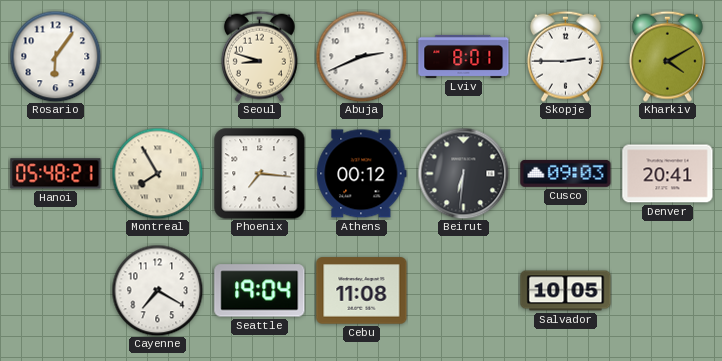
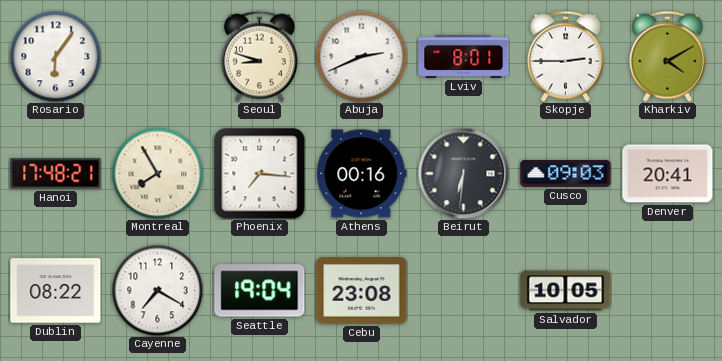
Hanoi: 05:48 -> 17:48
Athens: 00:12 -> 00:16
Dublin: none -> 08:22
Cebu: 11:08 -> 23:08
